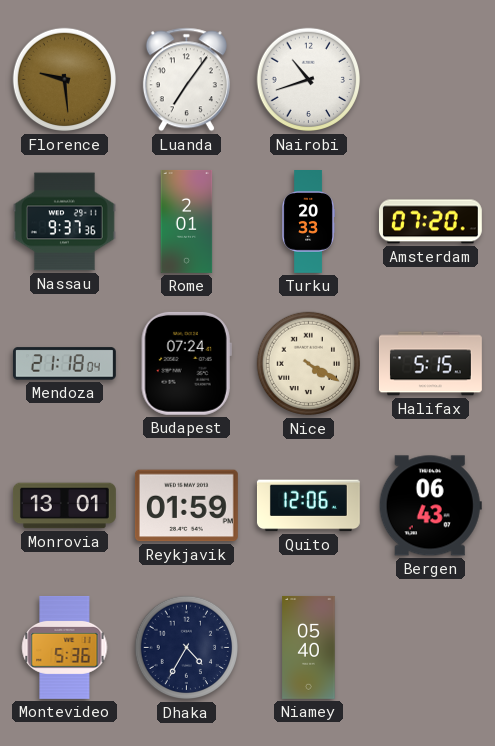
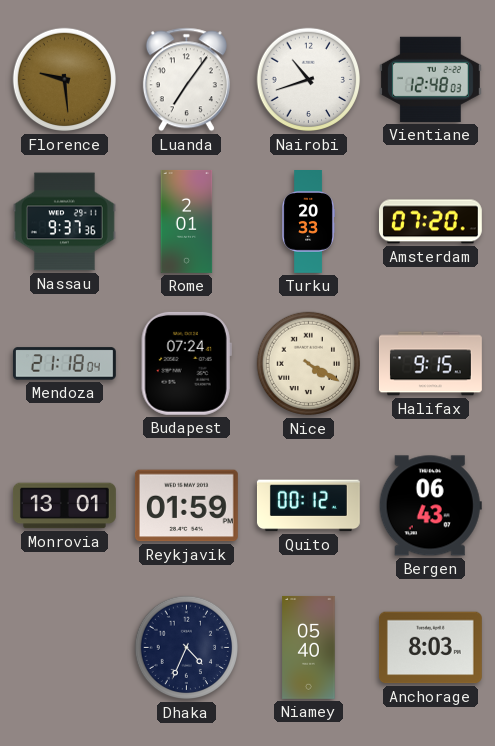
Vientiane: none -> 12:48
Halifax: 5:15 -> 9:15
Quito: 12:06 -> 00:12
Montevideo: 5:36 -> none
Dhaka: 4:35 -> 4:34
Anchorage: none -> 8:03
